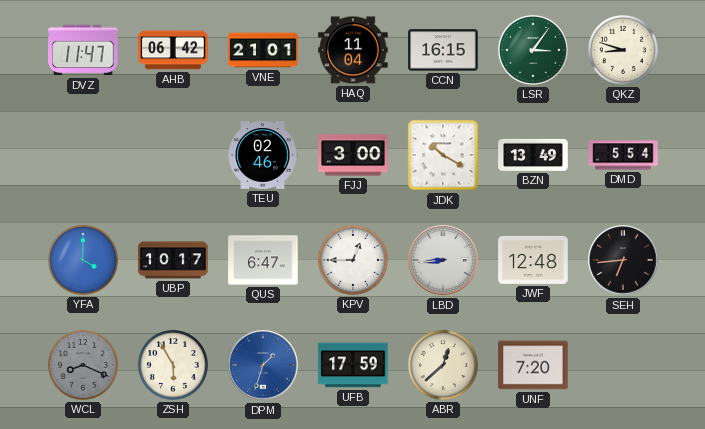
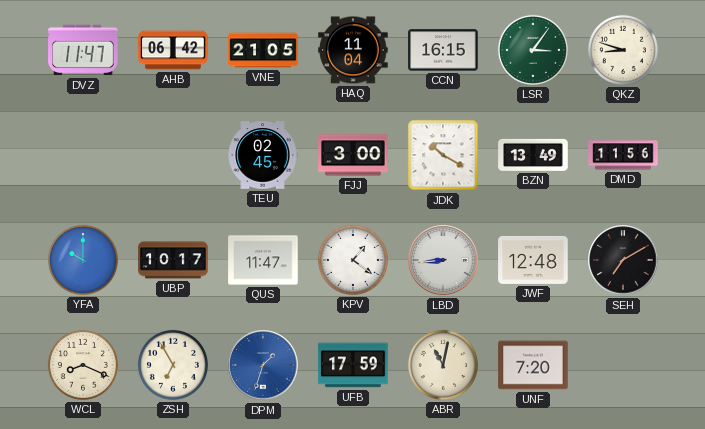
VNE: 21:01 -> 21:05
TEU: 02:46 -> 02:45
DMD: 5:54 -> 11:56
YFA: 4:00 -> 10:00
QUS: 6:47 -> 11:47
KPV: 12:45 -> 1:21
SEH: 6:44 -> 7:10
WCL dial: grey -> cream
ZSH: 5:55 -> 6:55
ABR: 12:38 -> 11:02
